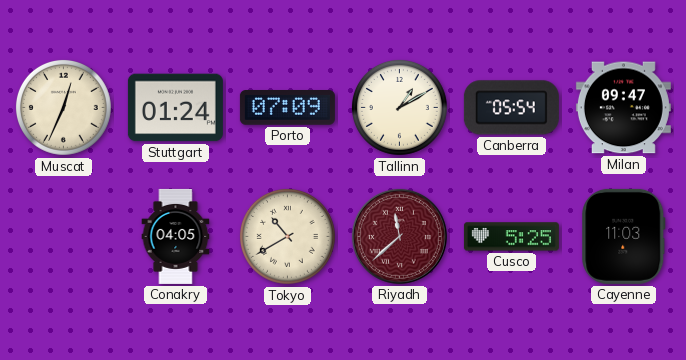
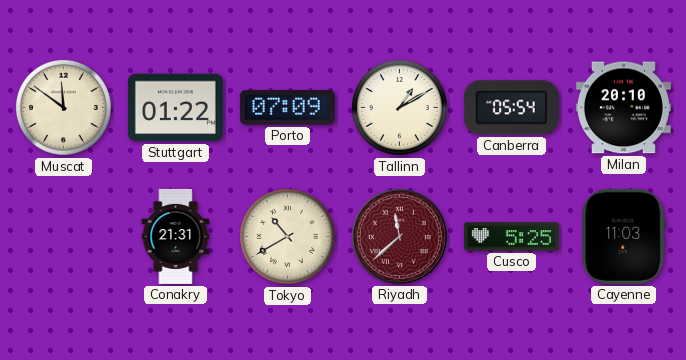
Muscat: 12:34 -> 11:51
Stuttgart: 01:24 -> 01:22
Milan: 09:47 -> 20:10
Conakry: 04:05 -> 21:31
